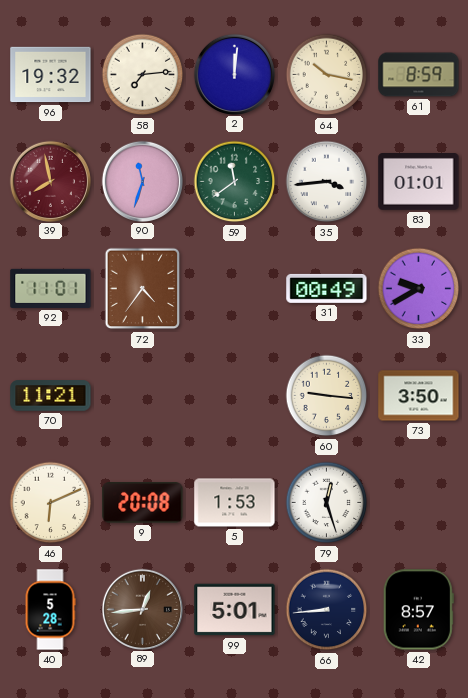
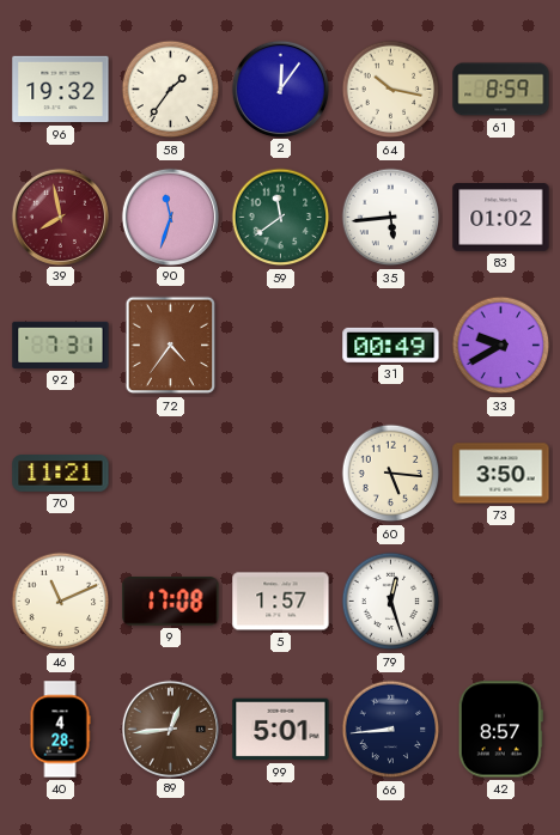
58: 7:14 -> 1:36
2: 12:01 -> 12:06
35: 3:44 -> 5:44
83: 01:01 -> 01:02
92: 11:01 -> 7:31
60: 9:16 -> 5:16
46: 6:11 -> 11:11
9: 20:08 -> 17:08
5: 1:53 -> 1:57
40: 5:28 -> 4:28
